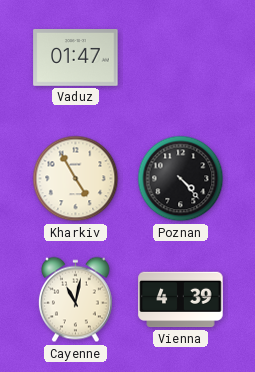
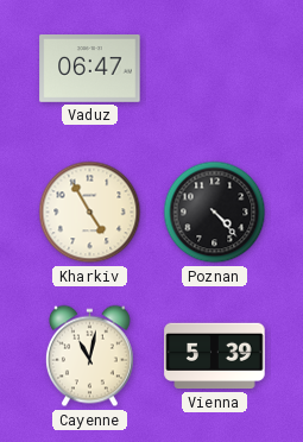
Vaduz: 01:47 -> 06:47
Vienna: 4:39 -> 5:39
